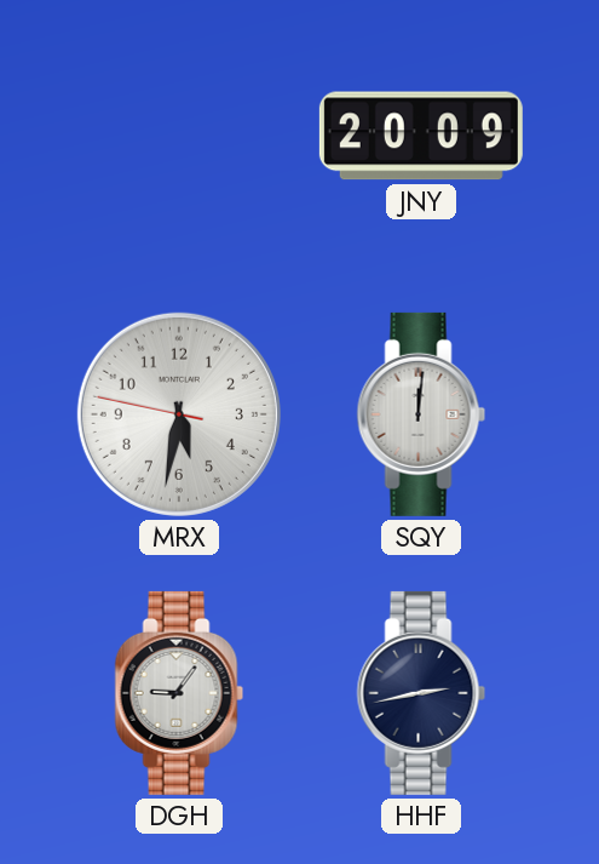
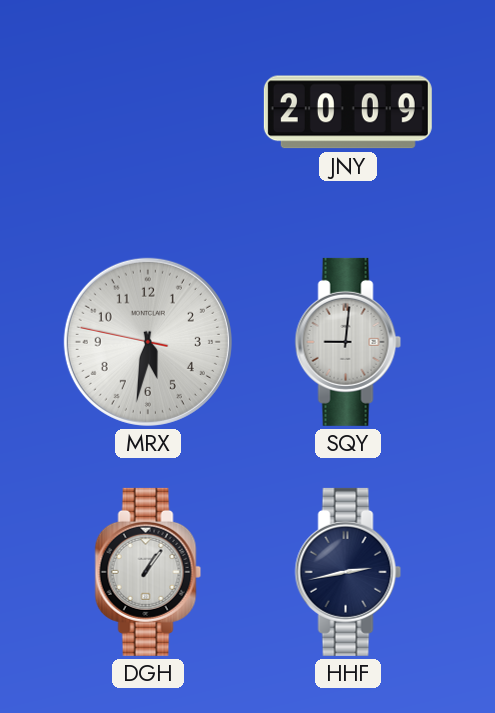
SQY: 12:01 -> 9:01
DGH: 9:06 -> 1:06
